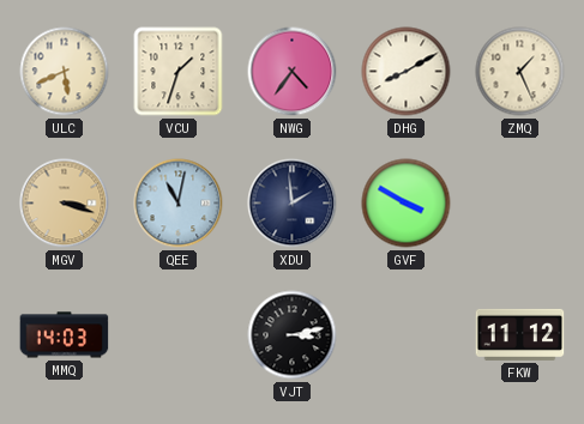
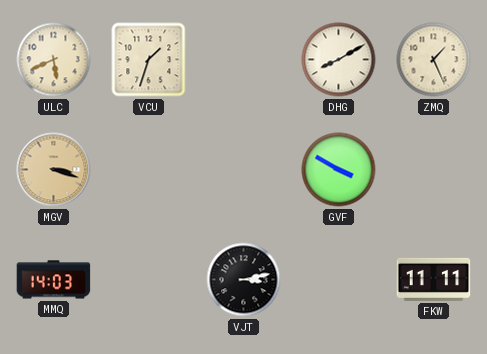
NWG: 4:36 -> none
QEE: 11:02 -> none
XDU: 1:59 -> none
FKW: 11:12 -> 11:11
